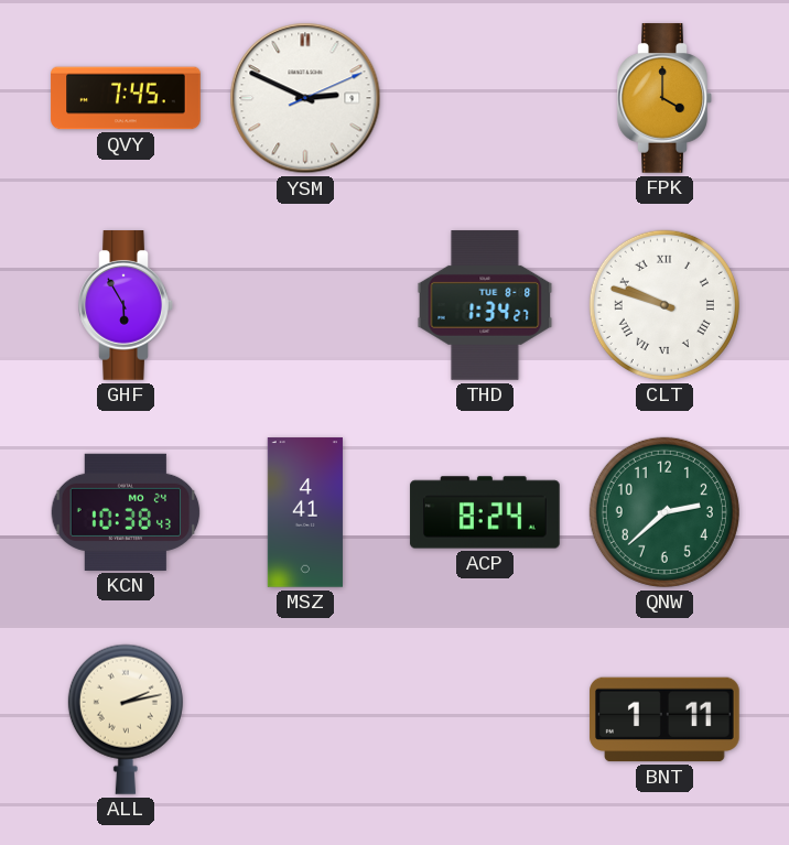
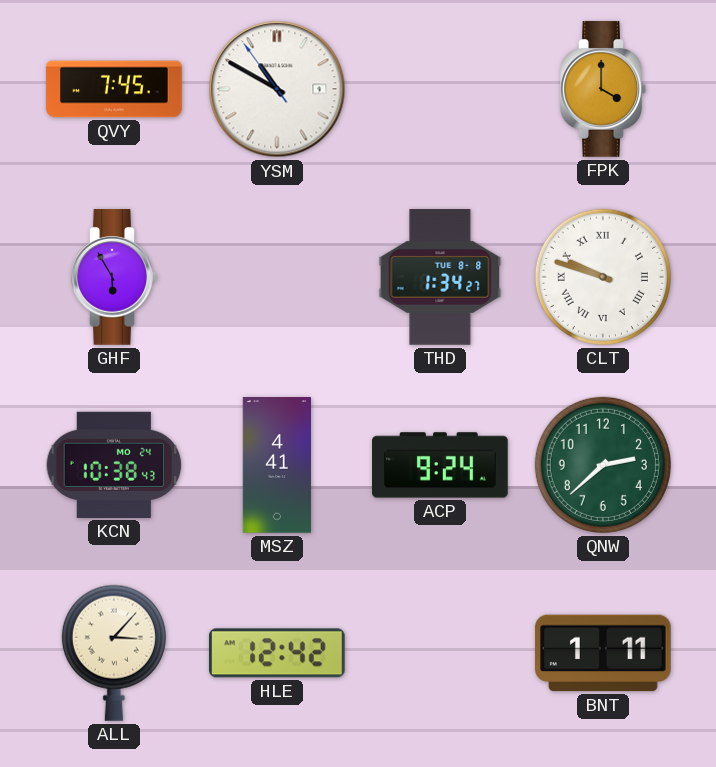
YSM: 2:49 -> 10:49
ACP: 8:24 -> 9:24
ALL: 2:13 -> 3:07
HLE: none -> 12:42
